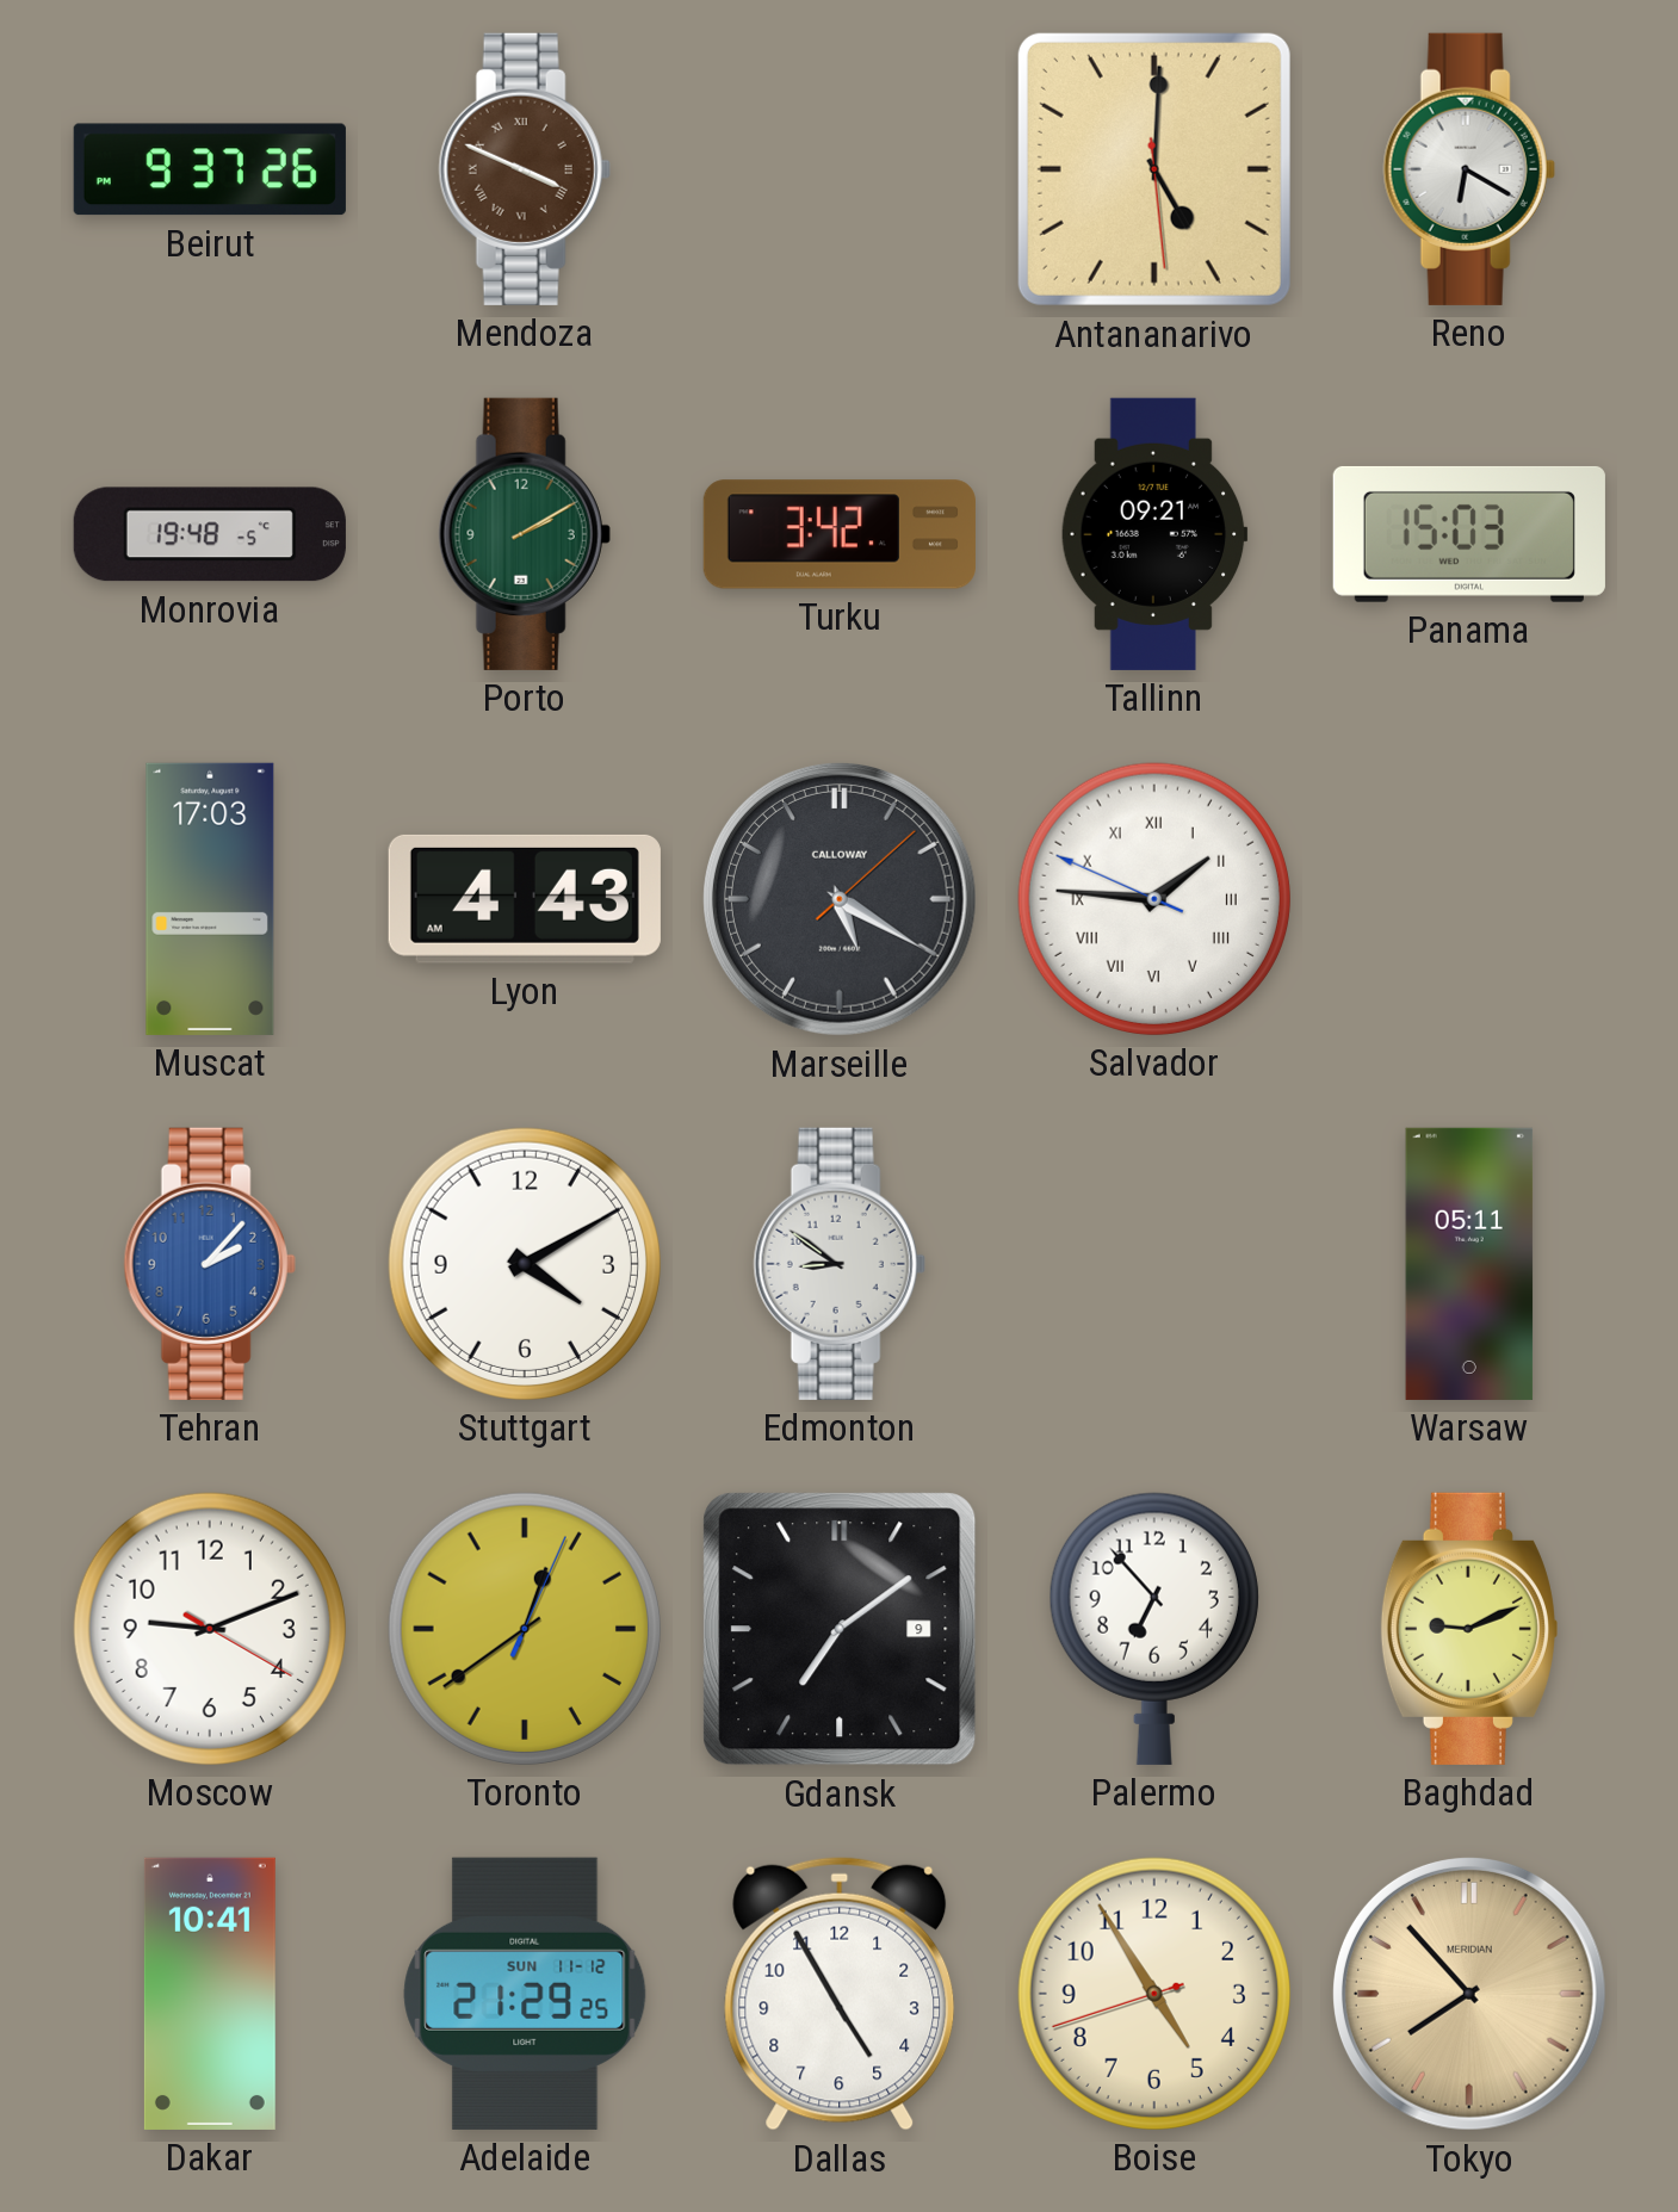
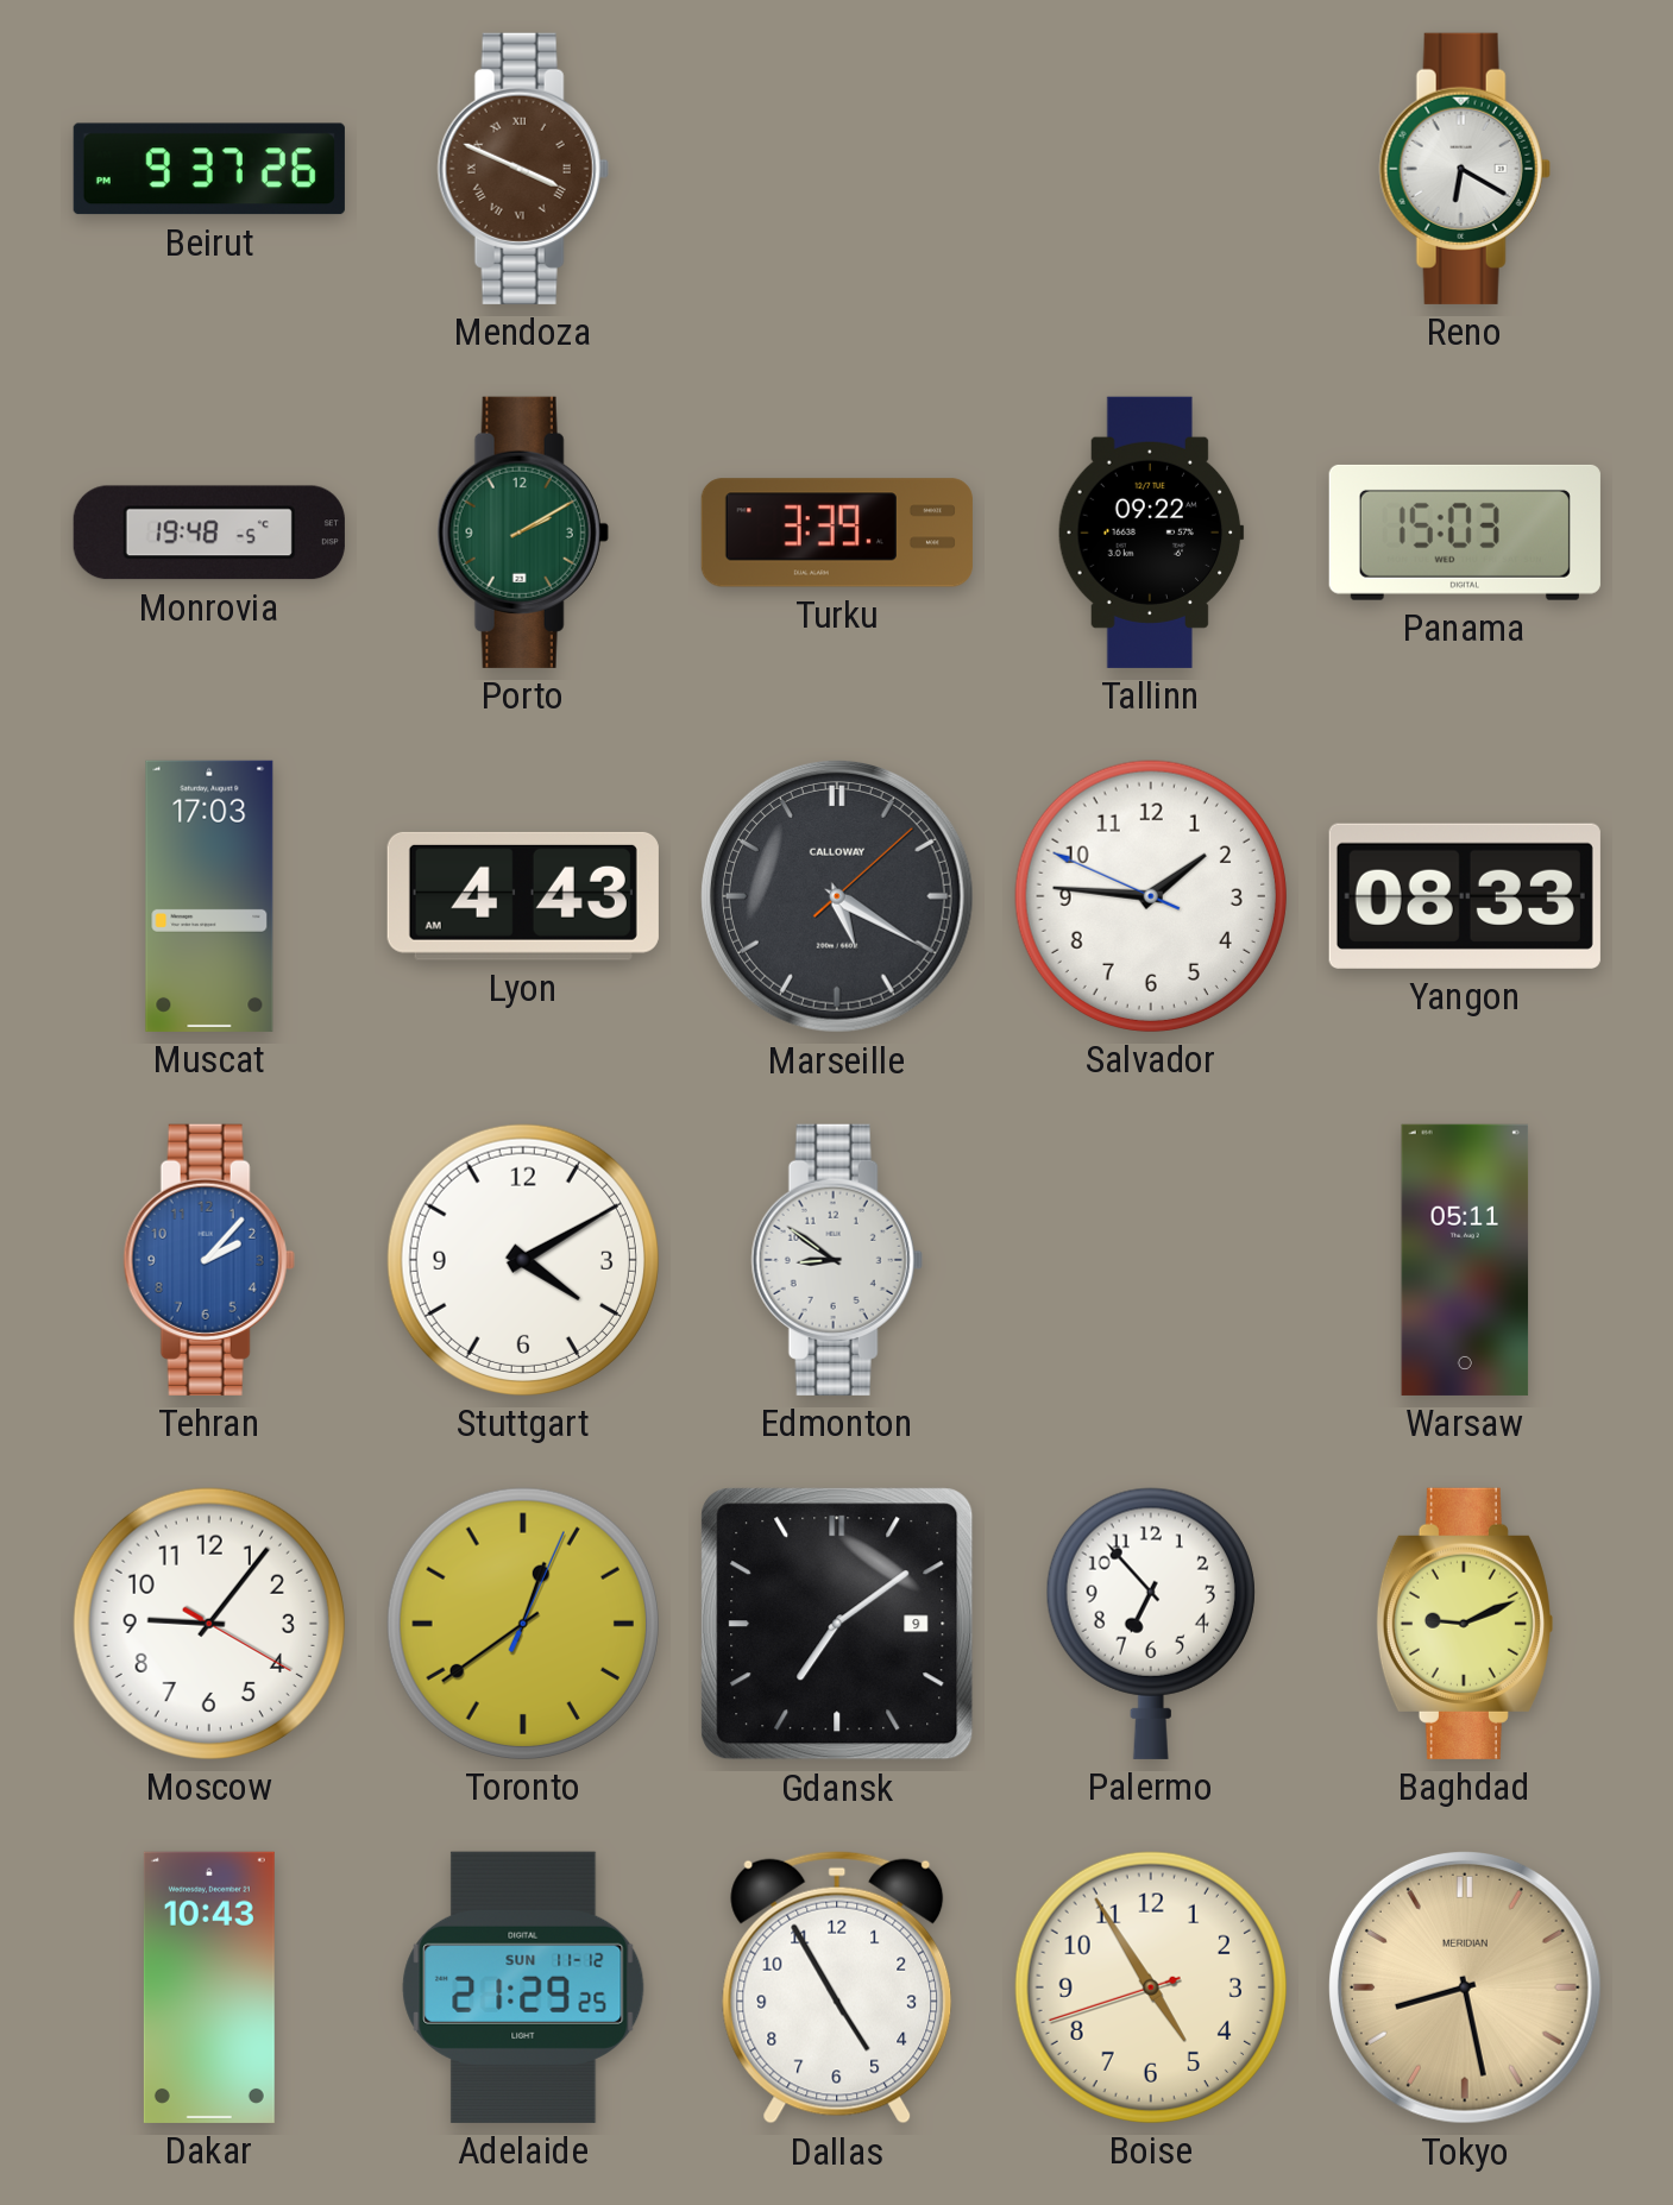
Antananarivo: 5:00 -> none
Turku: 3:42 -> 3:39
Tallinn: 09:21 -> 09:22
Salvador numerals: Roman -> Arabic
Yangon: none -> 08:33
Moscow: 9:11 -> 9:06
Dakar: 10:41 -> 10:43
Tokyo: 7:53 -> 8:28
